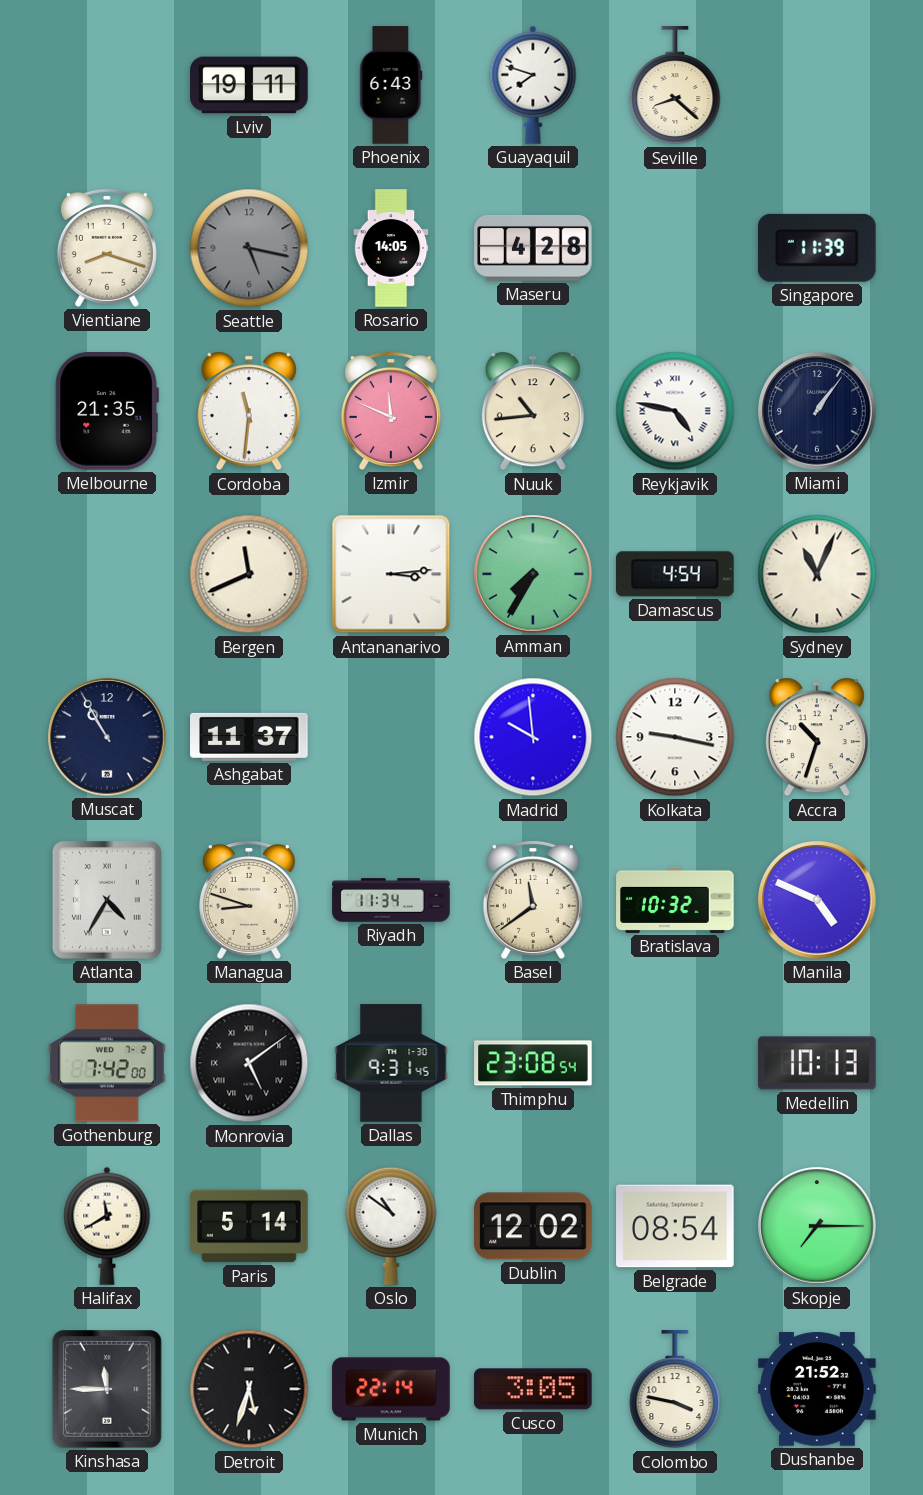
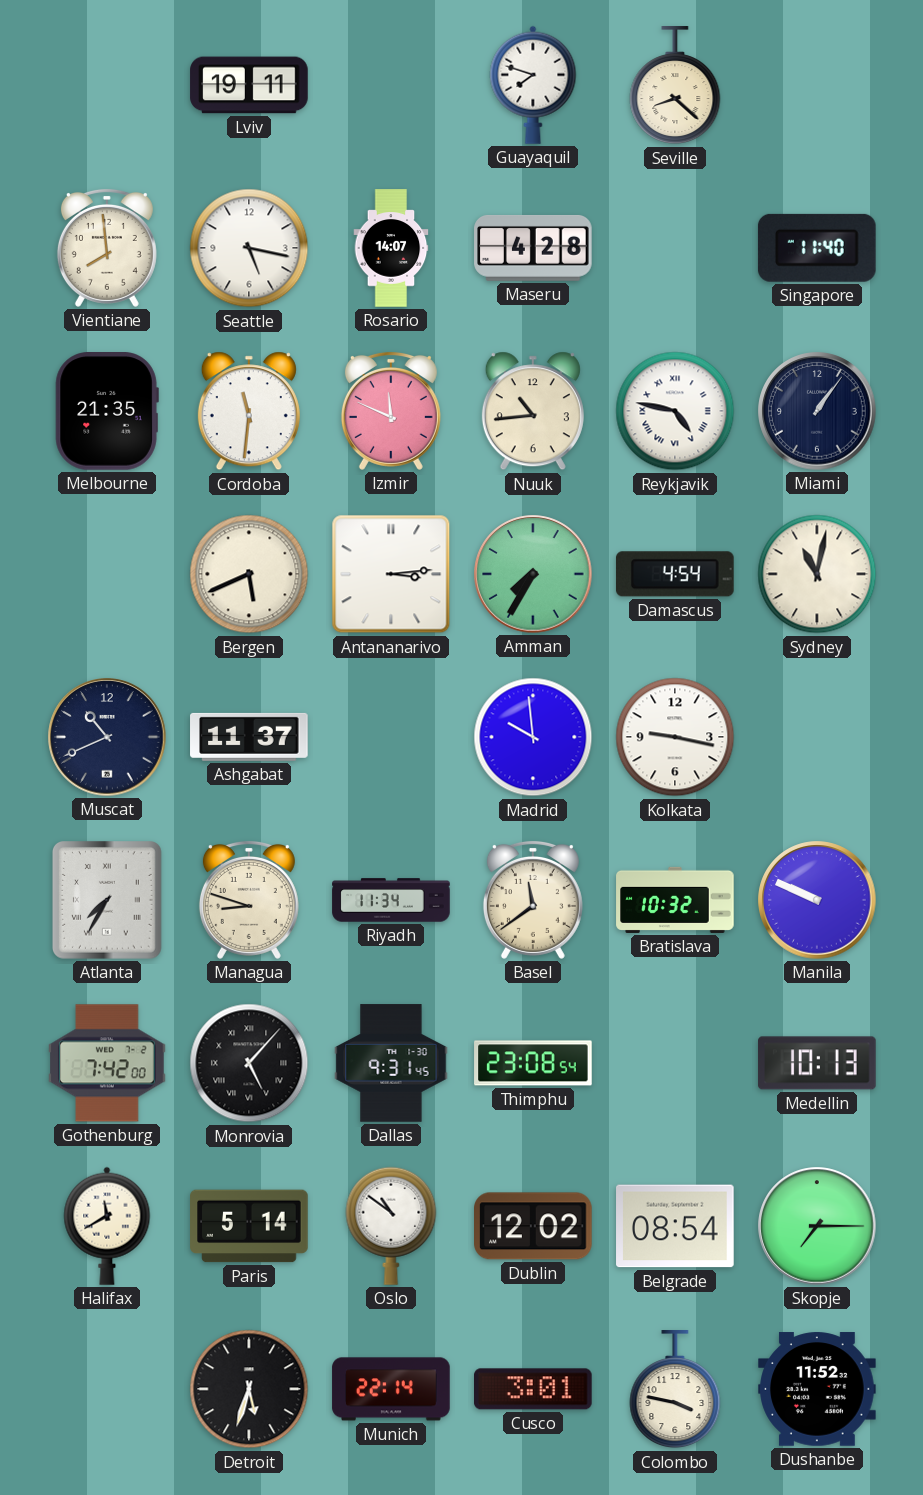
Phoenix: 6:43 -> none
Vientiane: 8:18 -> 7:59
Seattle dial: grey -> white
Rosario: 14:05 -> 14:07
Singapore: 11:39 -> 11:40
Bergen: 11:41 -> 5:41
Sydney: 11:04 -> 11:02
Muscat: 10:55 -> 10:41
Accra: 10:33 -> none
Atlanta: 4:35 -> 7:35
Manila: 4:49 -> 9:49
Monrovia: 5:09 -> 5:07
Kinshasa: 11:45 -> none
Cusco: 3:05 -> 3:01
Dushanbe: 21:52 -> 11:52
